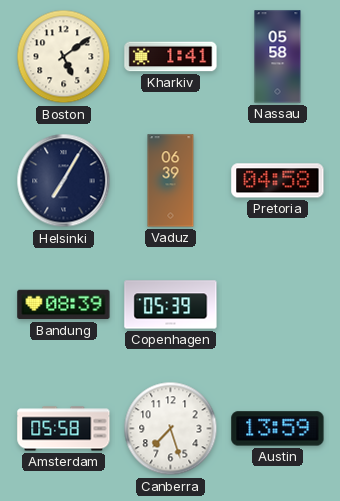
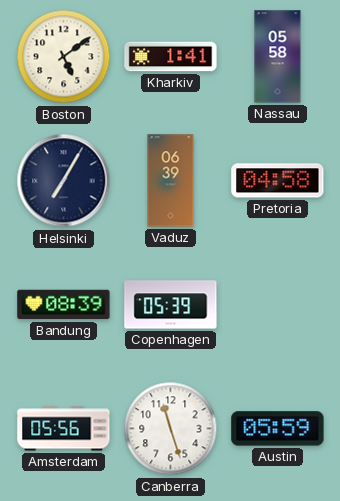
Amsterdam: 05:58 -> 05:56
Canberra: 7:27 -> 11:27
Austin: 13:59 -> 05:59
